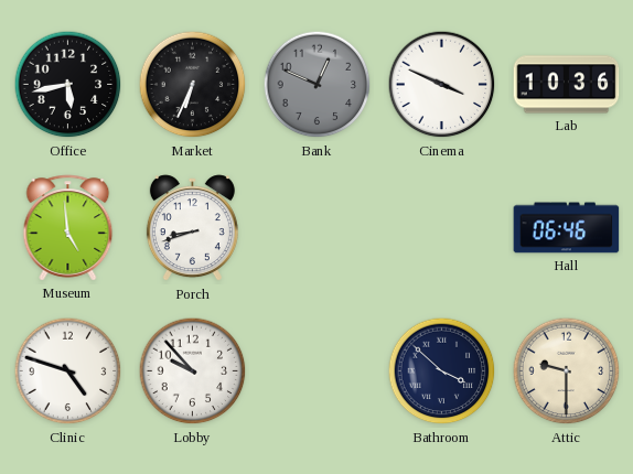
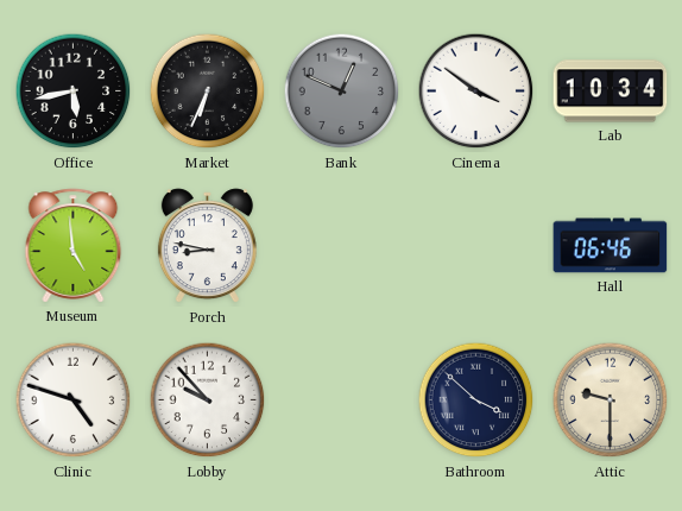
Cinema: 3:49 -> 3:51
Lab: 10:36 -> 10:34
Porch: 8:42 -> 8:47
